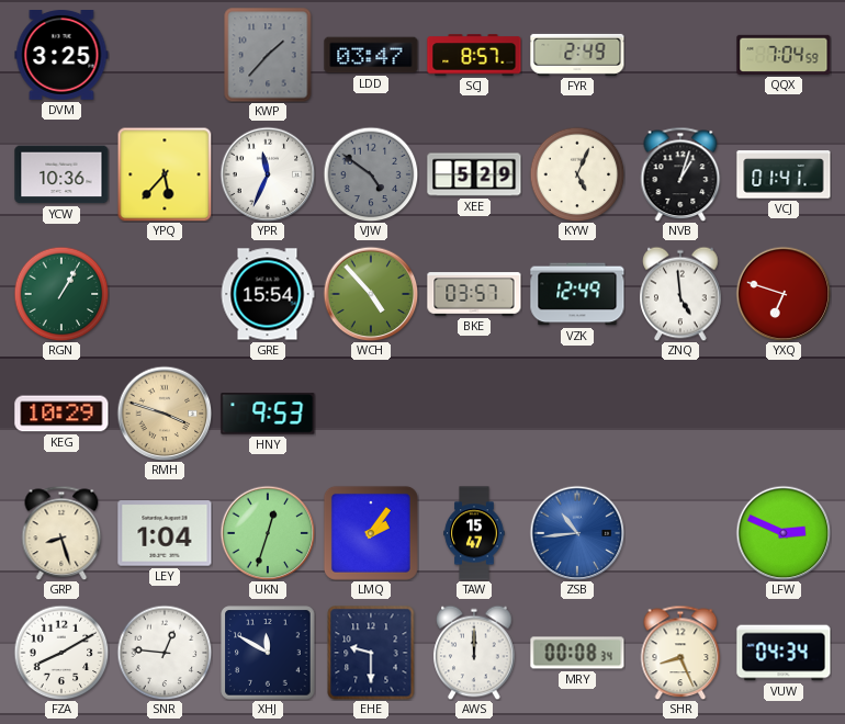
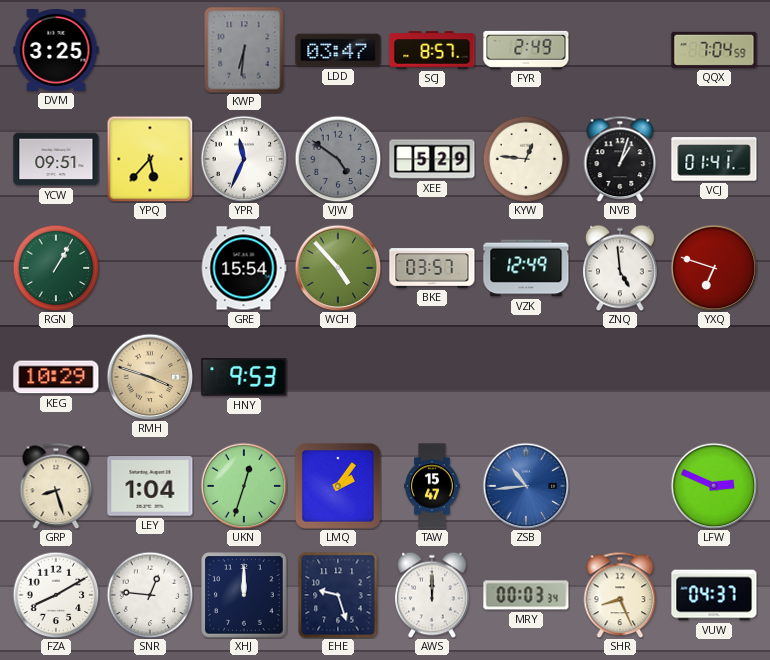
KWP: 1:37 -> 6:31
YCW: 10:36 -> 09:51
KYW: 5:04 -> 12:46
XHJ: 11:50 -> 12:00
EHE: 9:30 -> 9:27
MRY: 00:08 -> 00:03
VUW: 04:34 -> 04:37
